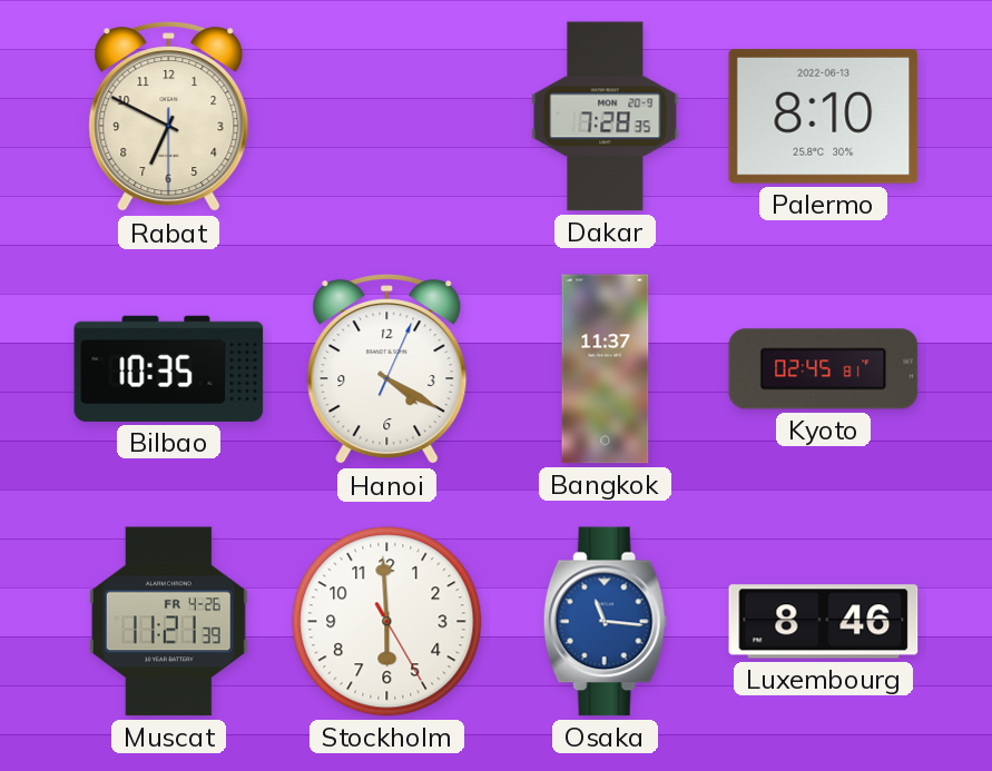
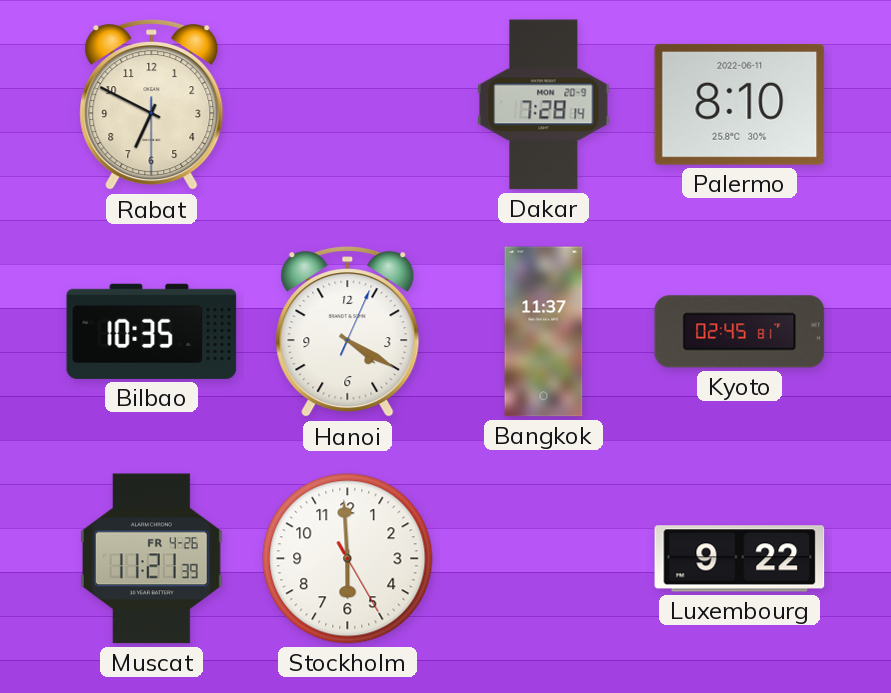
Dakar: 7:28:35 -> 7:28:14
Palermo date: 2022-06-13 -> 2022-06-11
Osaka: 11:16 -> none
Luxembourg: 8:46 -> 9:22
